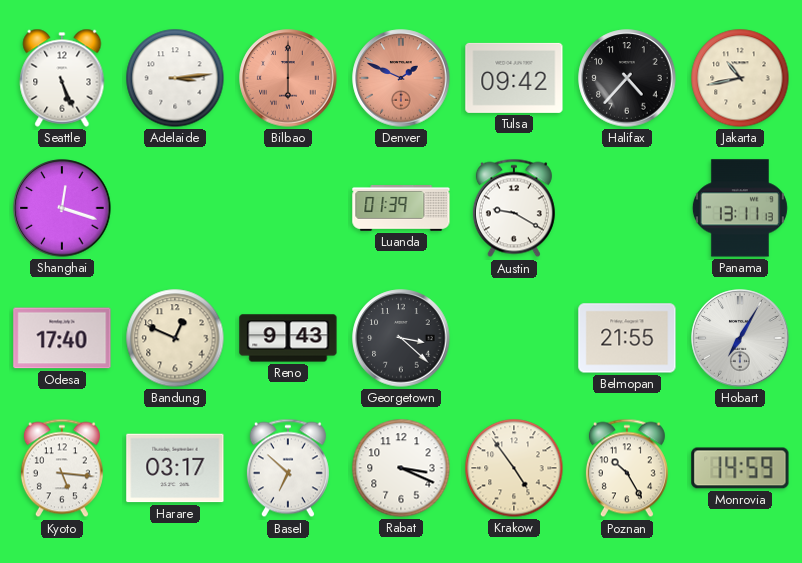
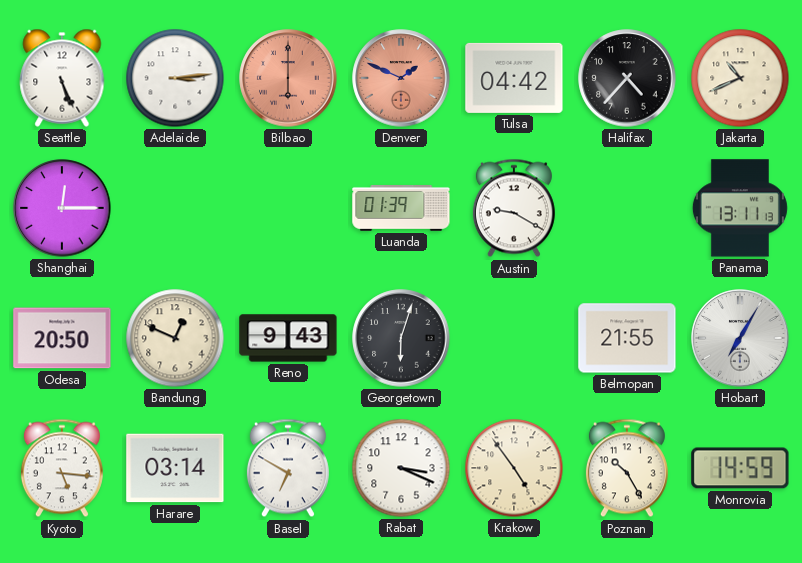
Tulsa: 09:42 -> 04:42
Jakarta: 10:43 -> 10:41
Shanghai: 12:18 -> 12:15
Odesa: 17:40 -> 20:50
Georgetown: 3:22 -> 6:03
Harare: 03:17 -> 03:14
Basel: 6:52 -> 6:50
